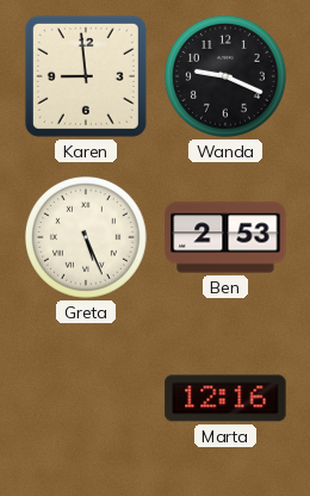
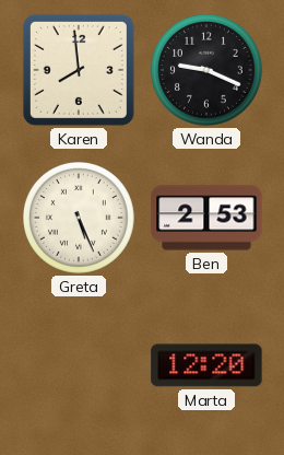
Karen: 8:59 -> 7:59
Marta: 12:16 -> 12:20
